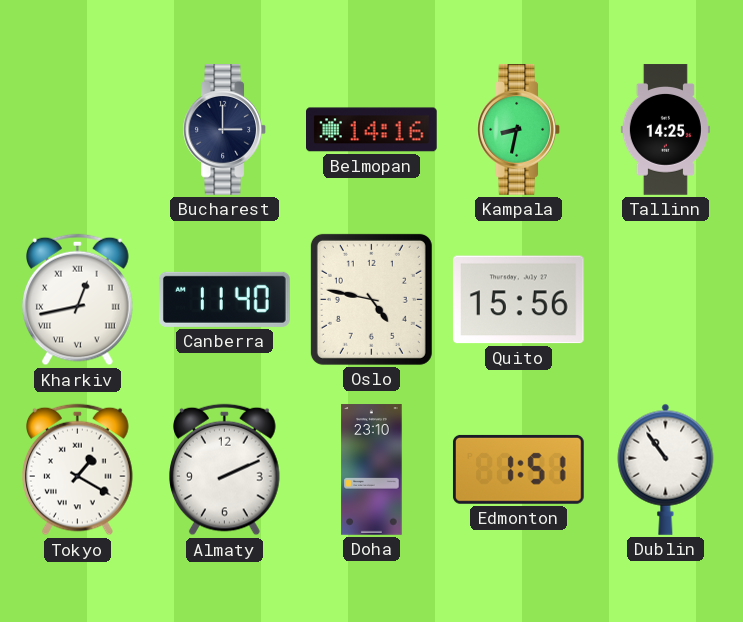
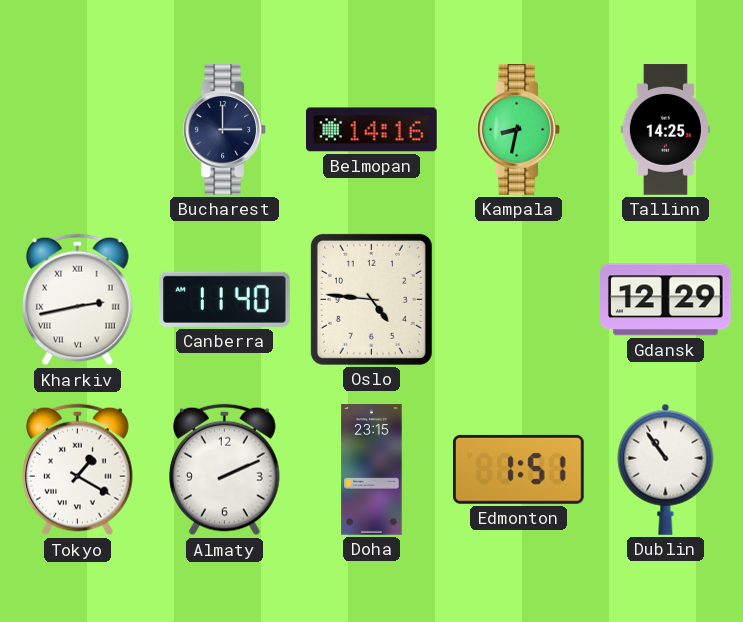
Kharkiv: 12:43 -> 2:43
Oslo: 4:47 -> 4:46
Quito: 15:56 -> none
Gdansk: none -> 12:29
Doha: 23:10 -> 23:15
